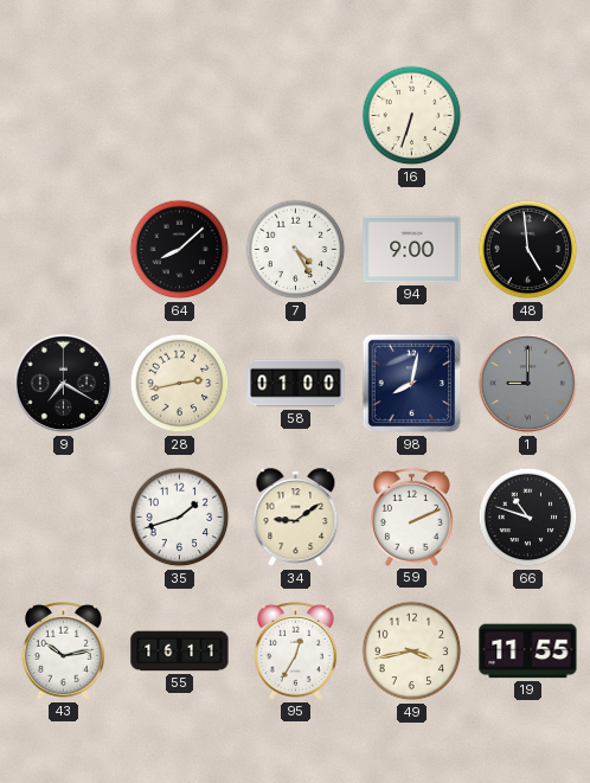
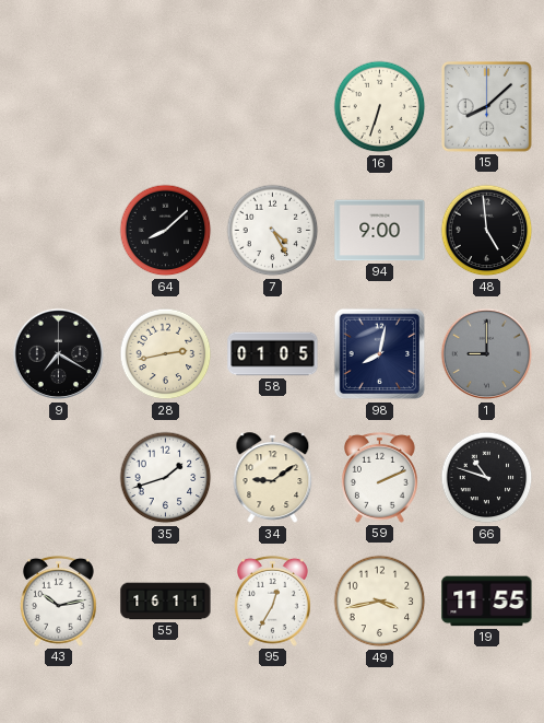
15: none -> 8:08
58: 01:00 -> 01:05
